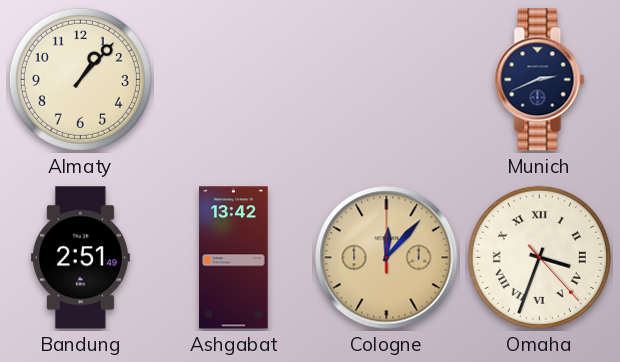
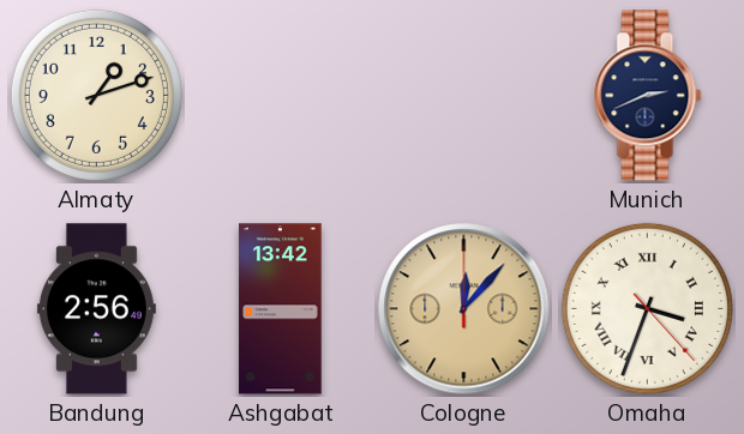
Almaty: 1:07 -> 1:12
Bandung: 2:51 -> 2:56
